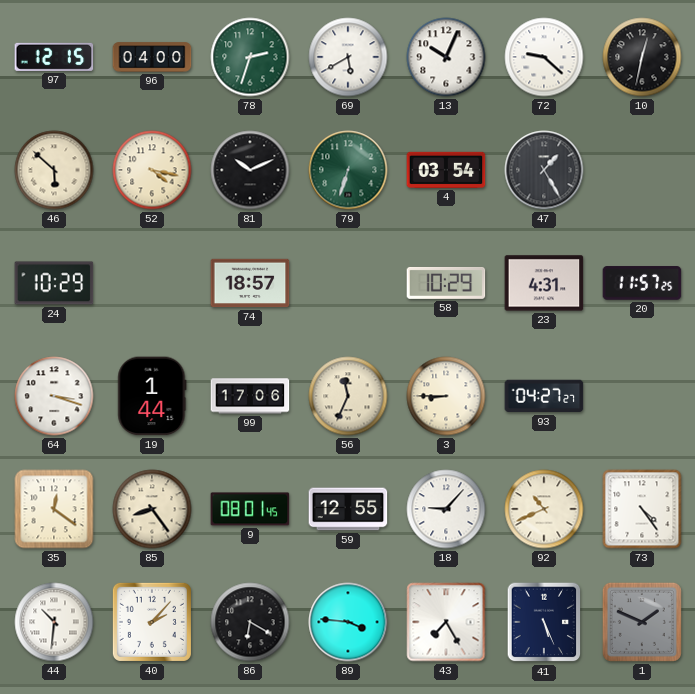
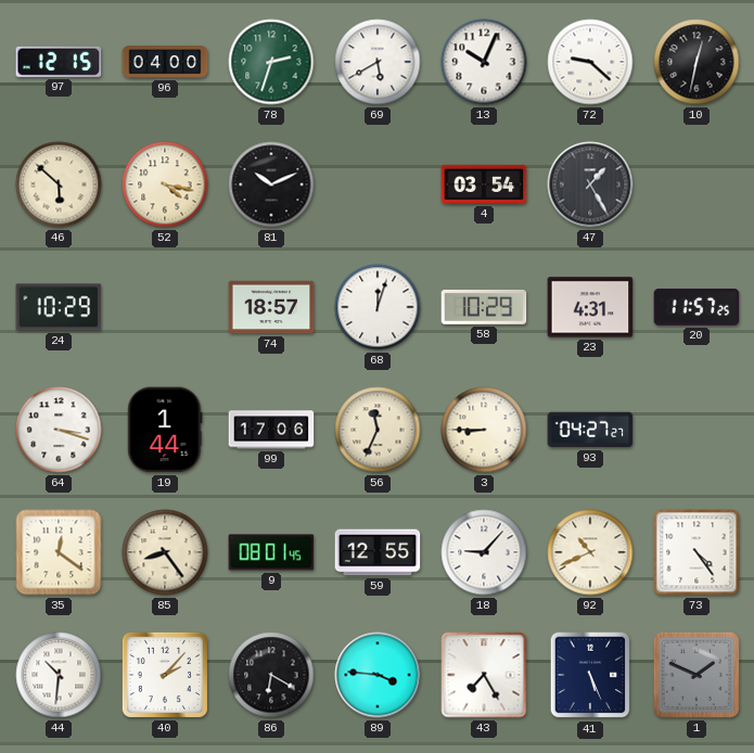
79: 6:33 -> none
68: none -> 12:03
